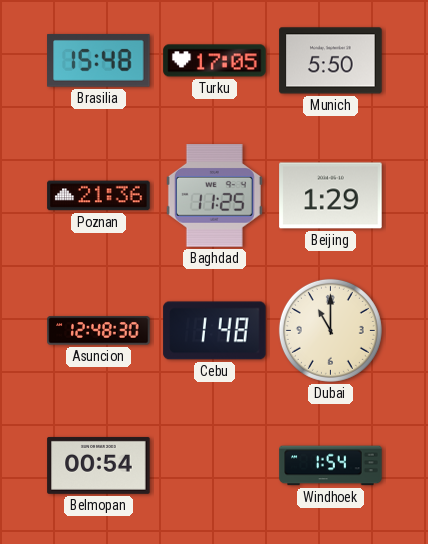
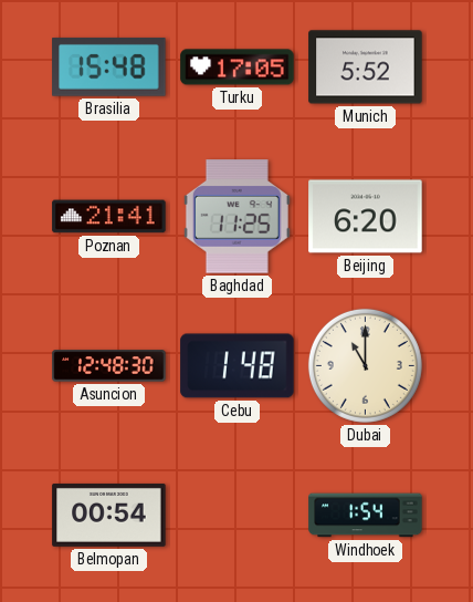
Munich: 5:50 -> 5:52
Poznan: 21:36 -> 21:41
Beijing: 1:29 -> 6:20
